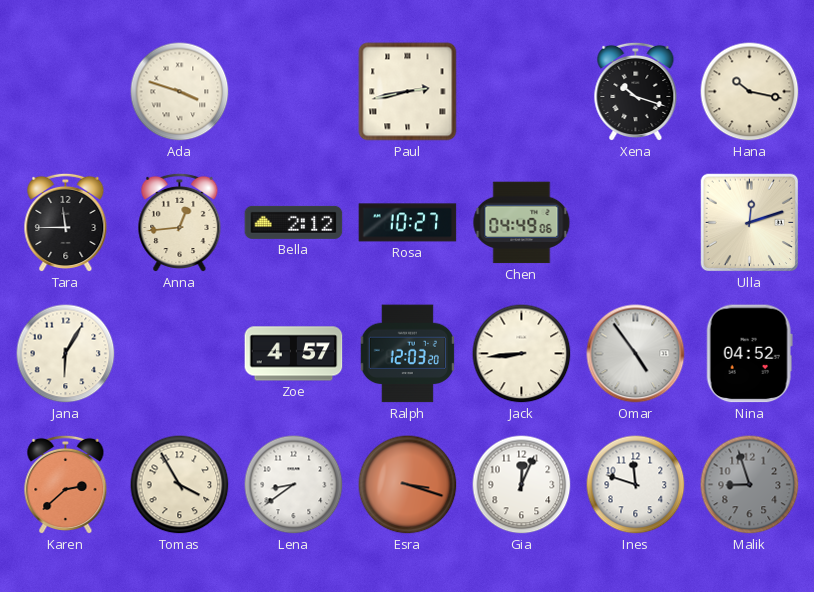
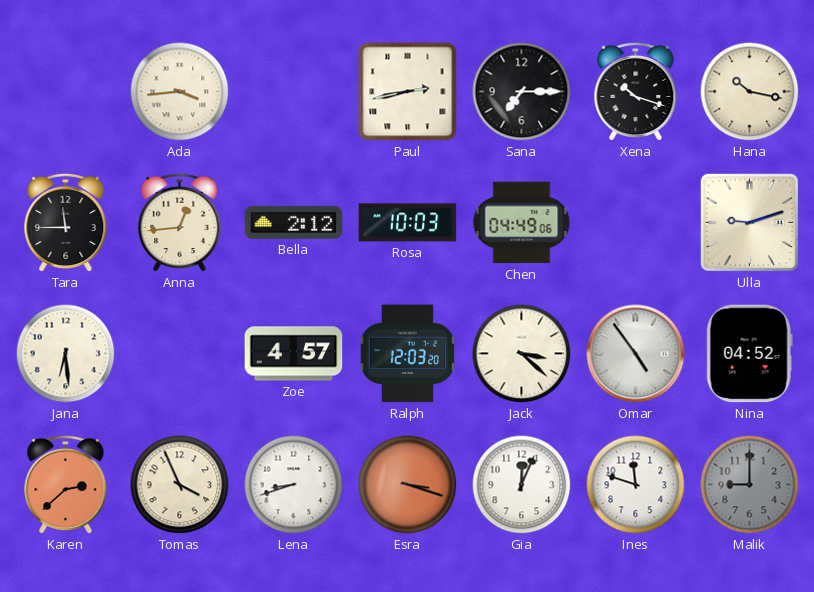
Ada: 3:48 -> 3:44
Sana: none -> 7:15
Rosa: 10:27 -> 10:03
Ulla: 12:12 -> 9:12
Jana: 6:05 -> 6:29
Jack: 8:44 -> 3:22
Tomas: 3:55 -> 3:56
Lena: 8:39 -> 8:42
Malik: 8:57 -> 9:00
